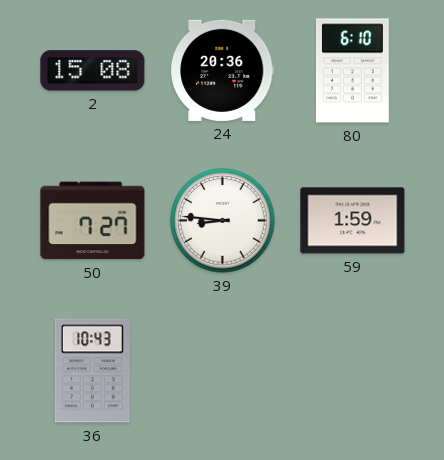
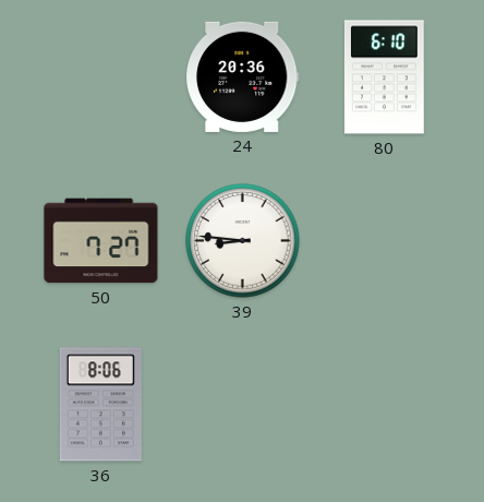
2: 15:08 -> none
59: 1:59 -> none
36: 10:43 -> 8:06
